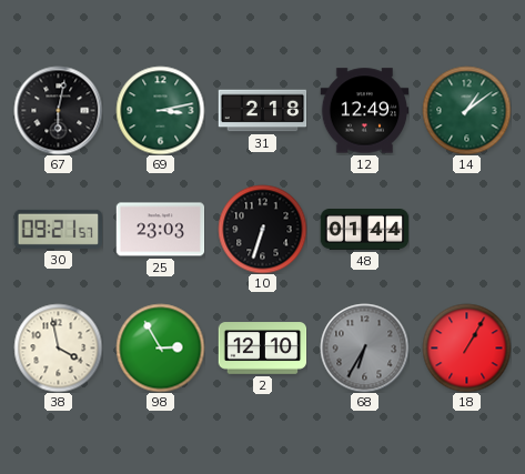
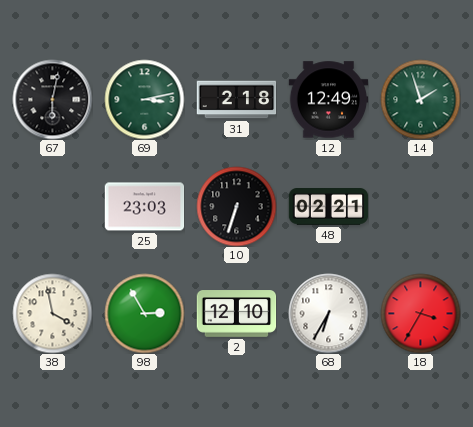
14: 1:09 -> 1:57
30: 09:21 -> none
48: 01:44 -> 02:21
68 dial: grey -> white
18: 1:05 -> 3:35
